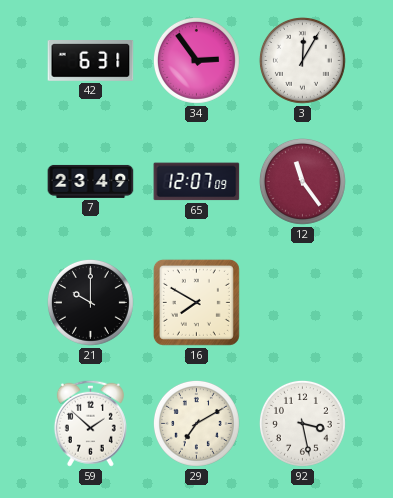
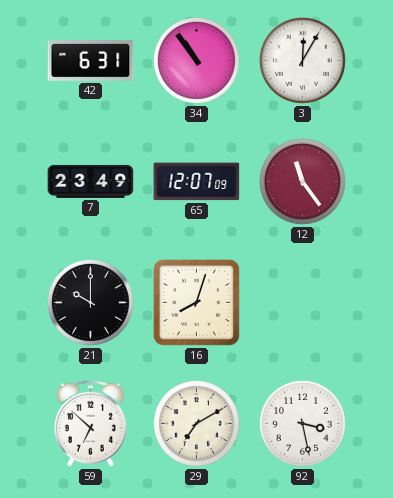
34: 2:54 -> 10:54
16: 7:50 -> 8:03
59: 1:52 -> 6:52
